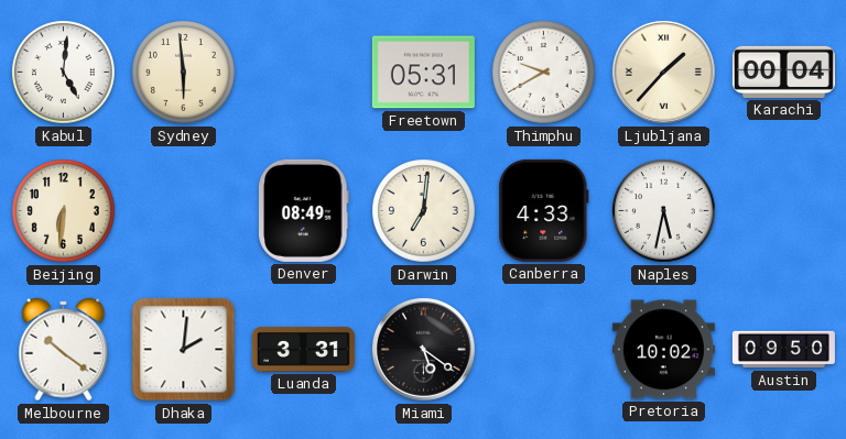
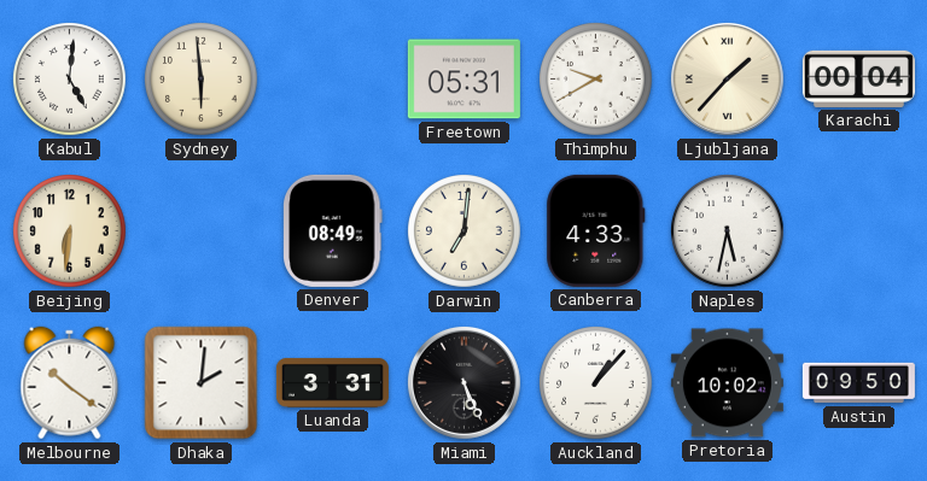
Miami: 5:21 -> 5:26
Auckland: none -> 1:07
